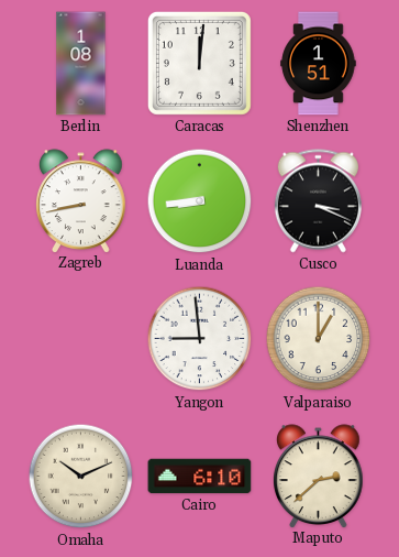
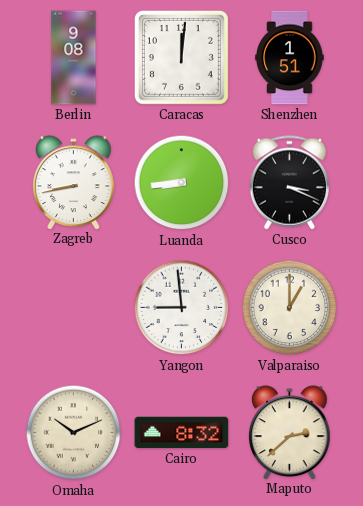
Berlin: 1:08 -> 9:08
Cairo: 6:10 -> 8:32
